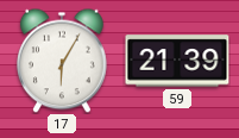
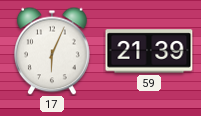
17: 6:05 -> 6:04
